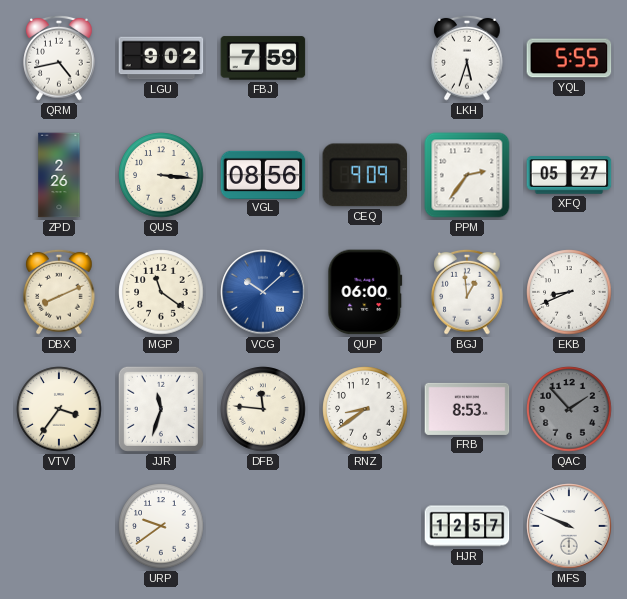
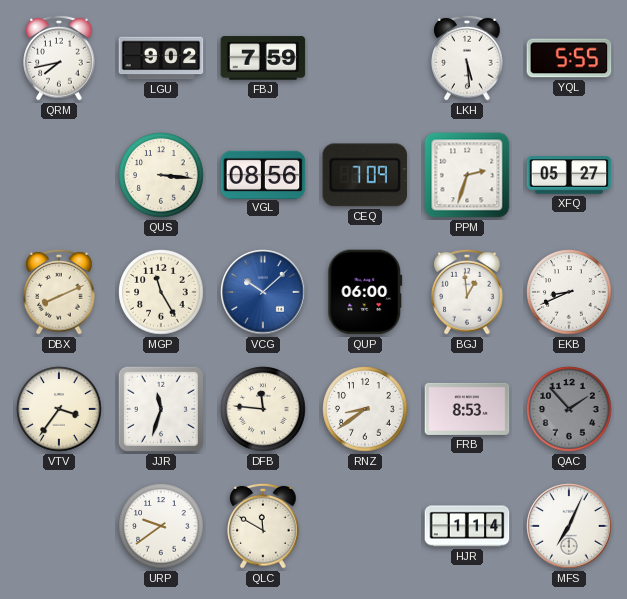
QRM: 4:43 -> 7:43
LKH: 5:33 -> 5:29
ZPD: 2:26 -> none
CEQ: 9:09 -> 7:09
PPM: 2:36 -> 2:33
MGP: 11:21 -> 11:25
QLC: none -> 11:50
HJR: 12:57 -> 1:14
MFS: 9:49 -> 7:04
